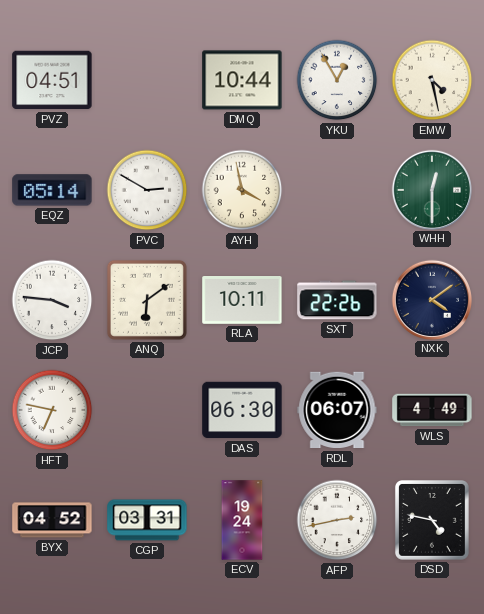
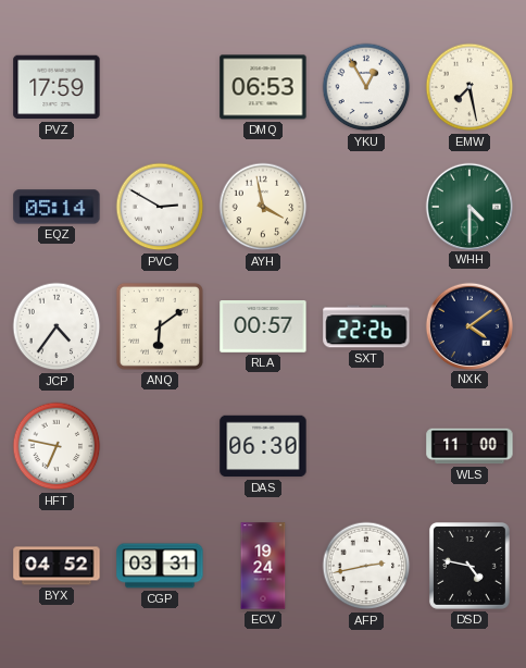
PVZ: 04:51 -> 17:59
DMQ: 10:44 -> 06:53
EMW: 4:28 -> 7:28
WHH: 12:30 -> 4:30
JCP: 3:46 -> 4:36
RLA: 10:11 -> 00:57
RDL: 06:07 -> none
WLS: 4:49 -> 11:00
